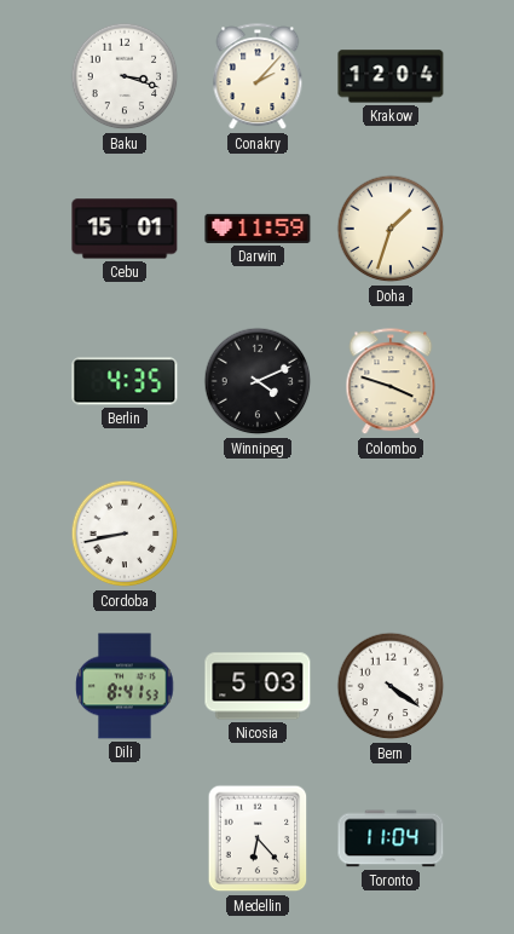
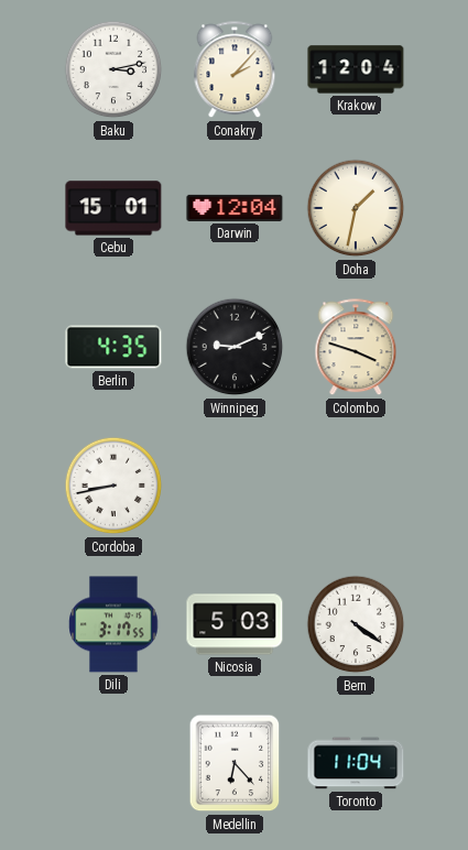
Baku: 3:18 -> 3:13
Darwin: 11:59 -> 12:04
Doha: 1:33 -> 1:32
Winnipeg: 4:11 -> 9:11
Dili: 8:41 -> 3:17
